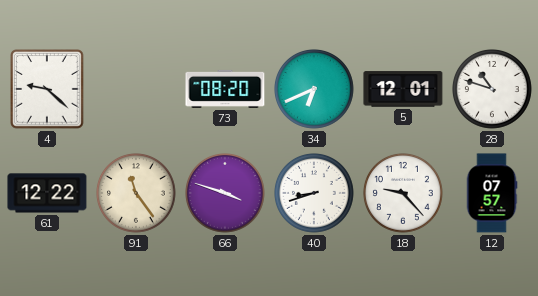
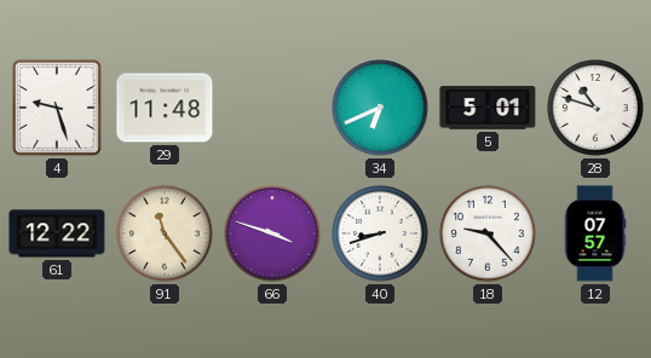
4: 9:22 -> 9:27
29: none -> 11:48
73: 08:20 -> none
5: 12:01 -> 5:01
